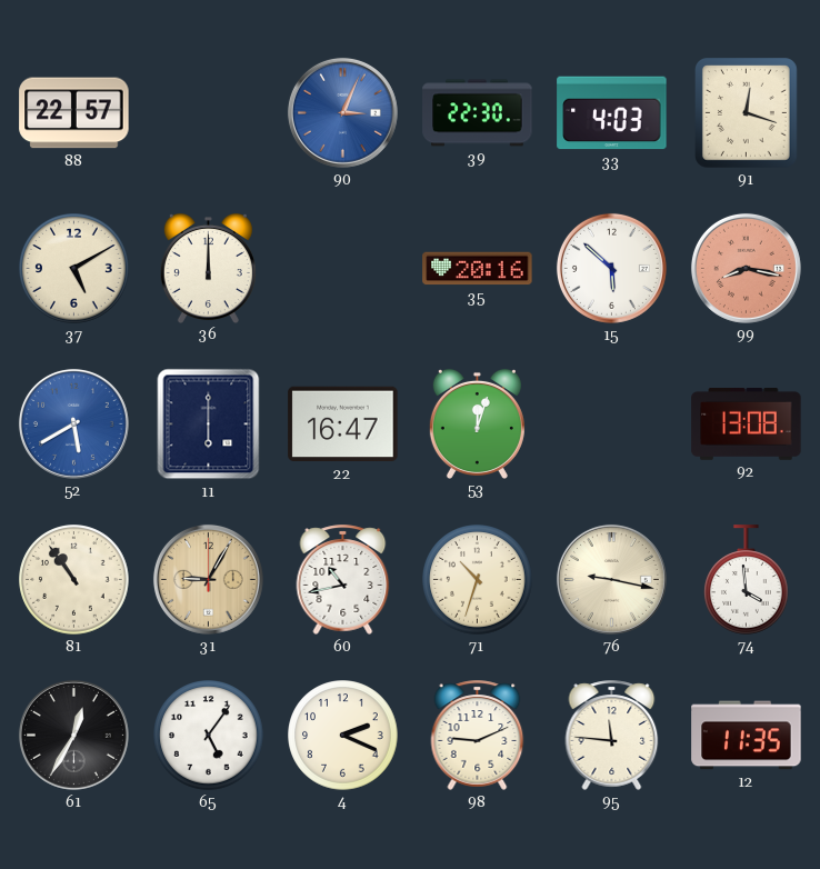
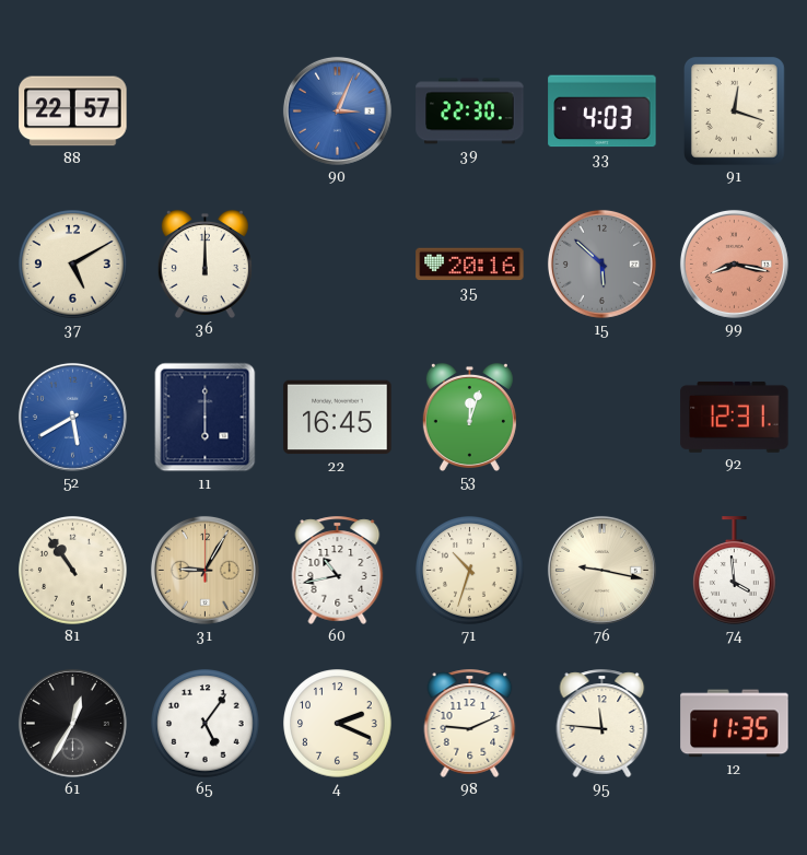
15 dial: white -> grey
22: 16:47 -> 16:45
92: 13:08 -> 12:31
